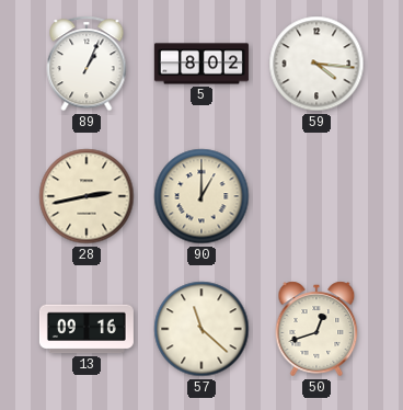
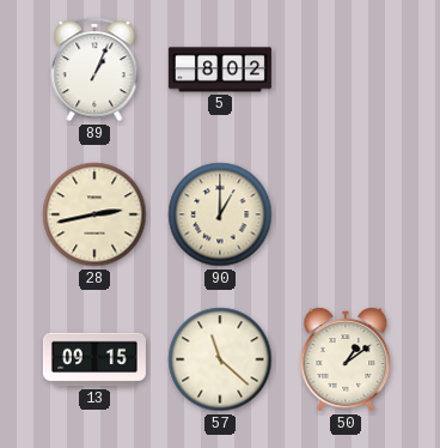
59: 4:16 -> none
13: 09:16 -> 09:15
50: 12:42 -> 1:09
